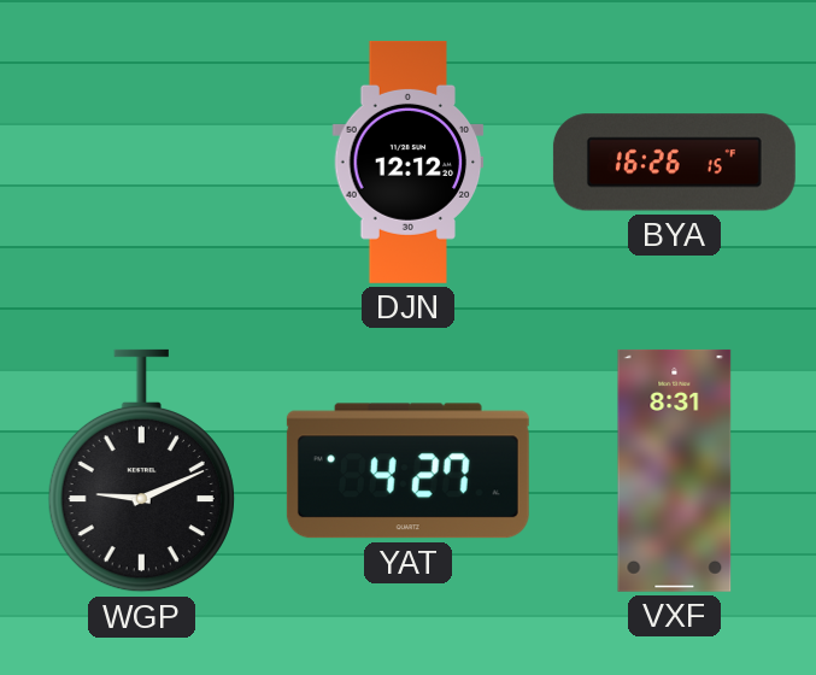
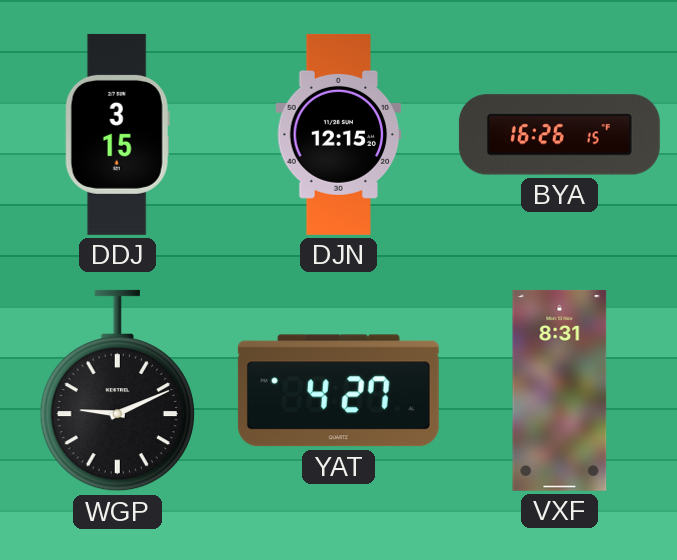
DDJ: none -> 3:15
DJN: 12:12 -> 12:15
